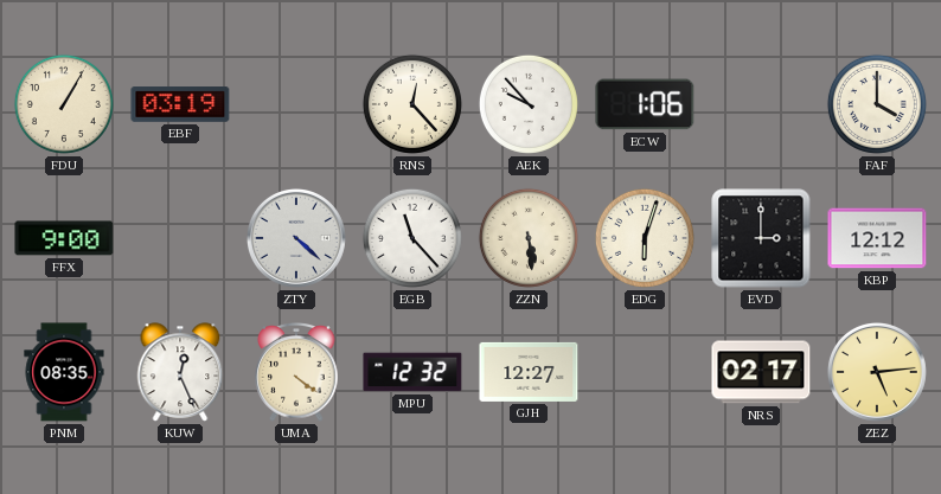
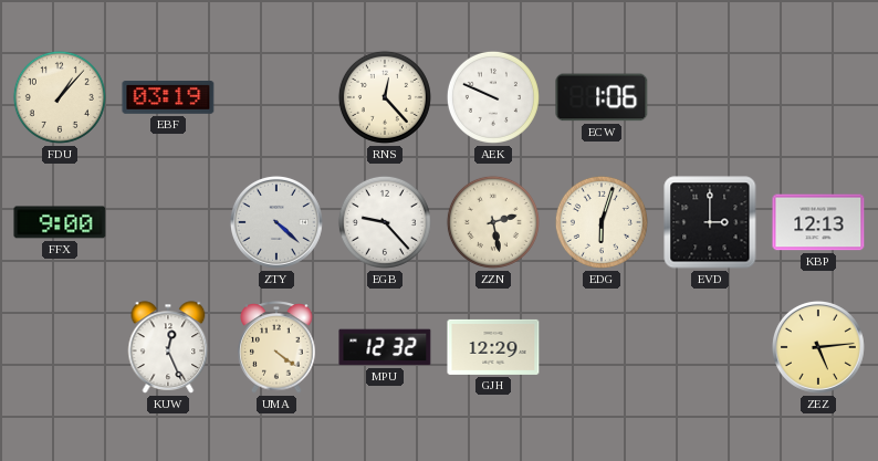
FDU: 1:05 -> 1:07
AEK: 9:53 -> 9:49
FAF: 4:00 -> none
EGB: 11:23 -> 9:23
ZZN: 5:29 -> 2:28
KBP: 12:12 -> 12:13
PNM: 08:35 -> none
GJH: 12:27 -> 12:29
NRS: 02:17 -> none
